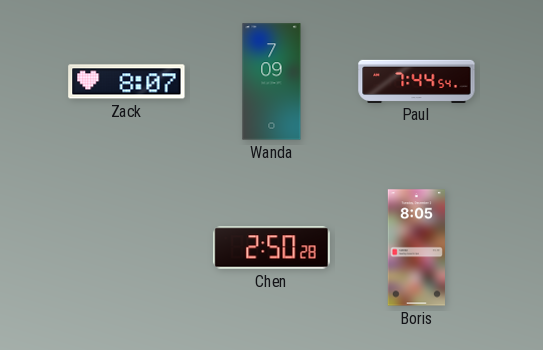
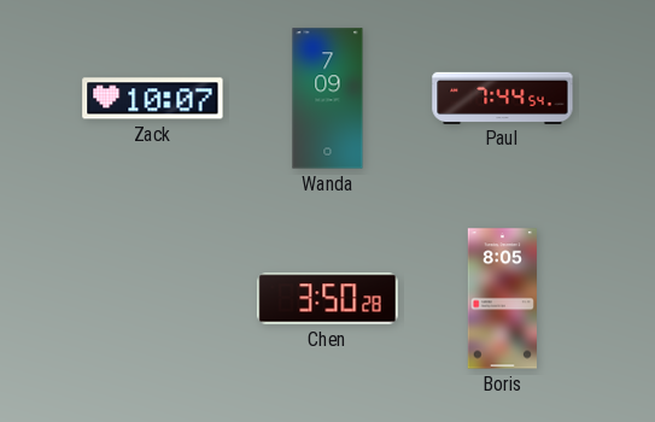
Zack: 8:07 -> 10:07
Chen: 2:50 -> 3:50
